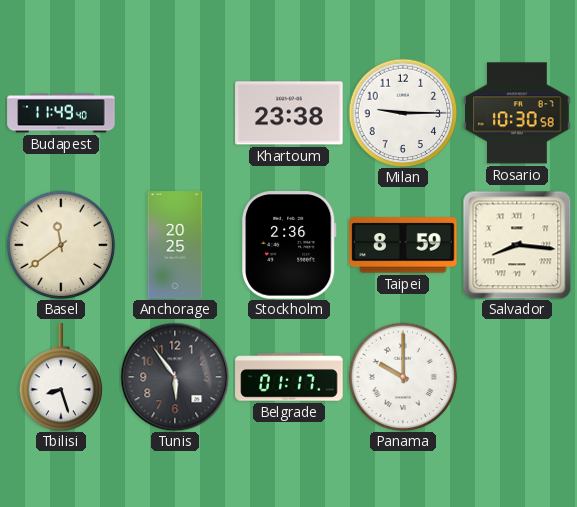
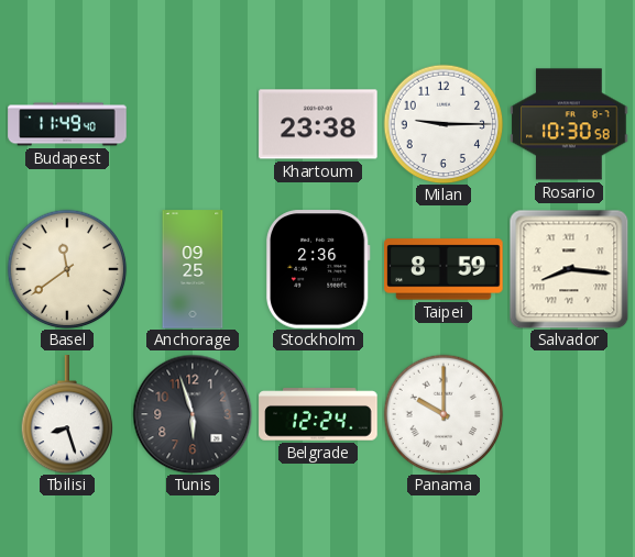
Anchorage: 20:25 -> 09:25
Tunis: 5:54 -> 5:57
Belgrade: 01:17 -> 12:24
